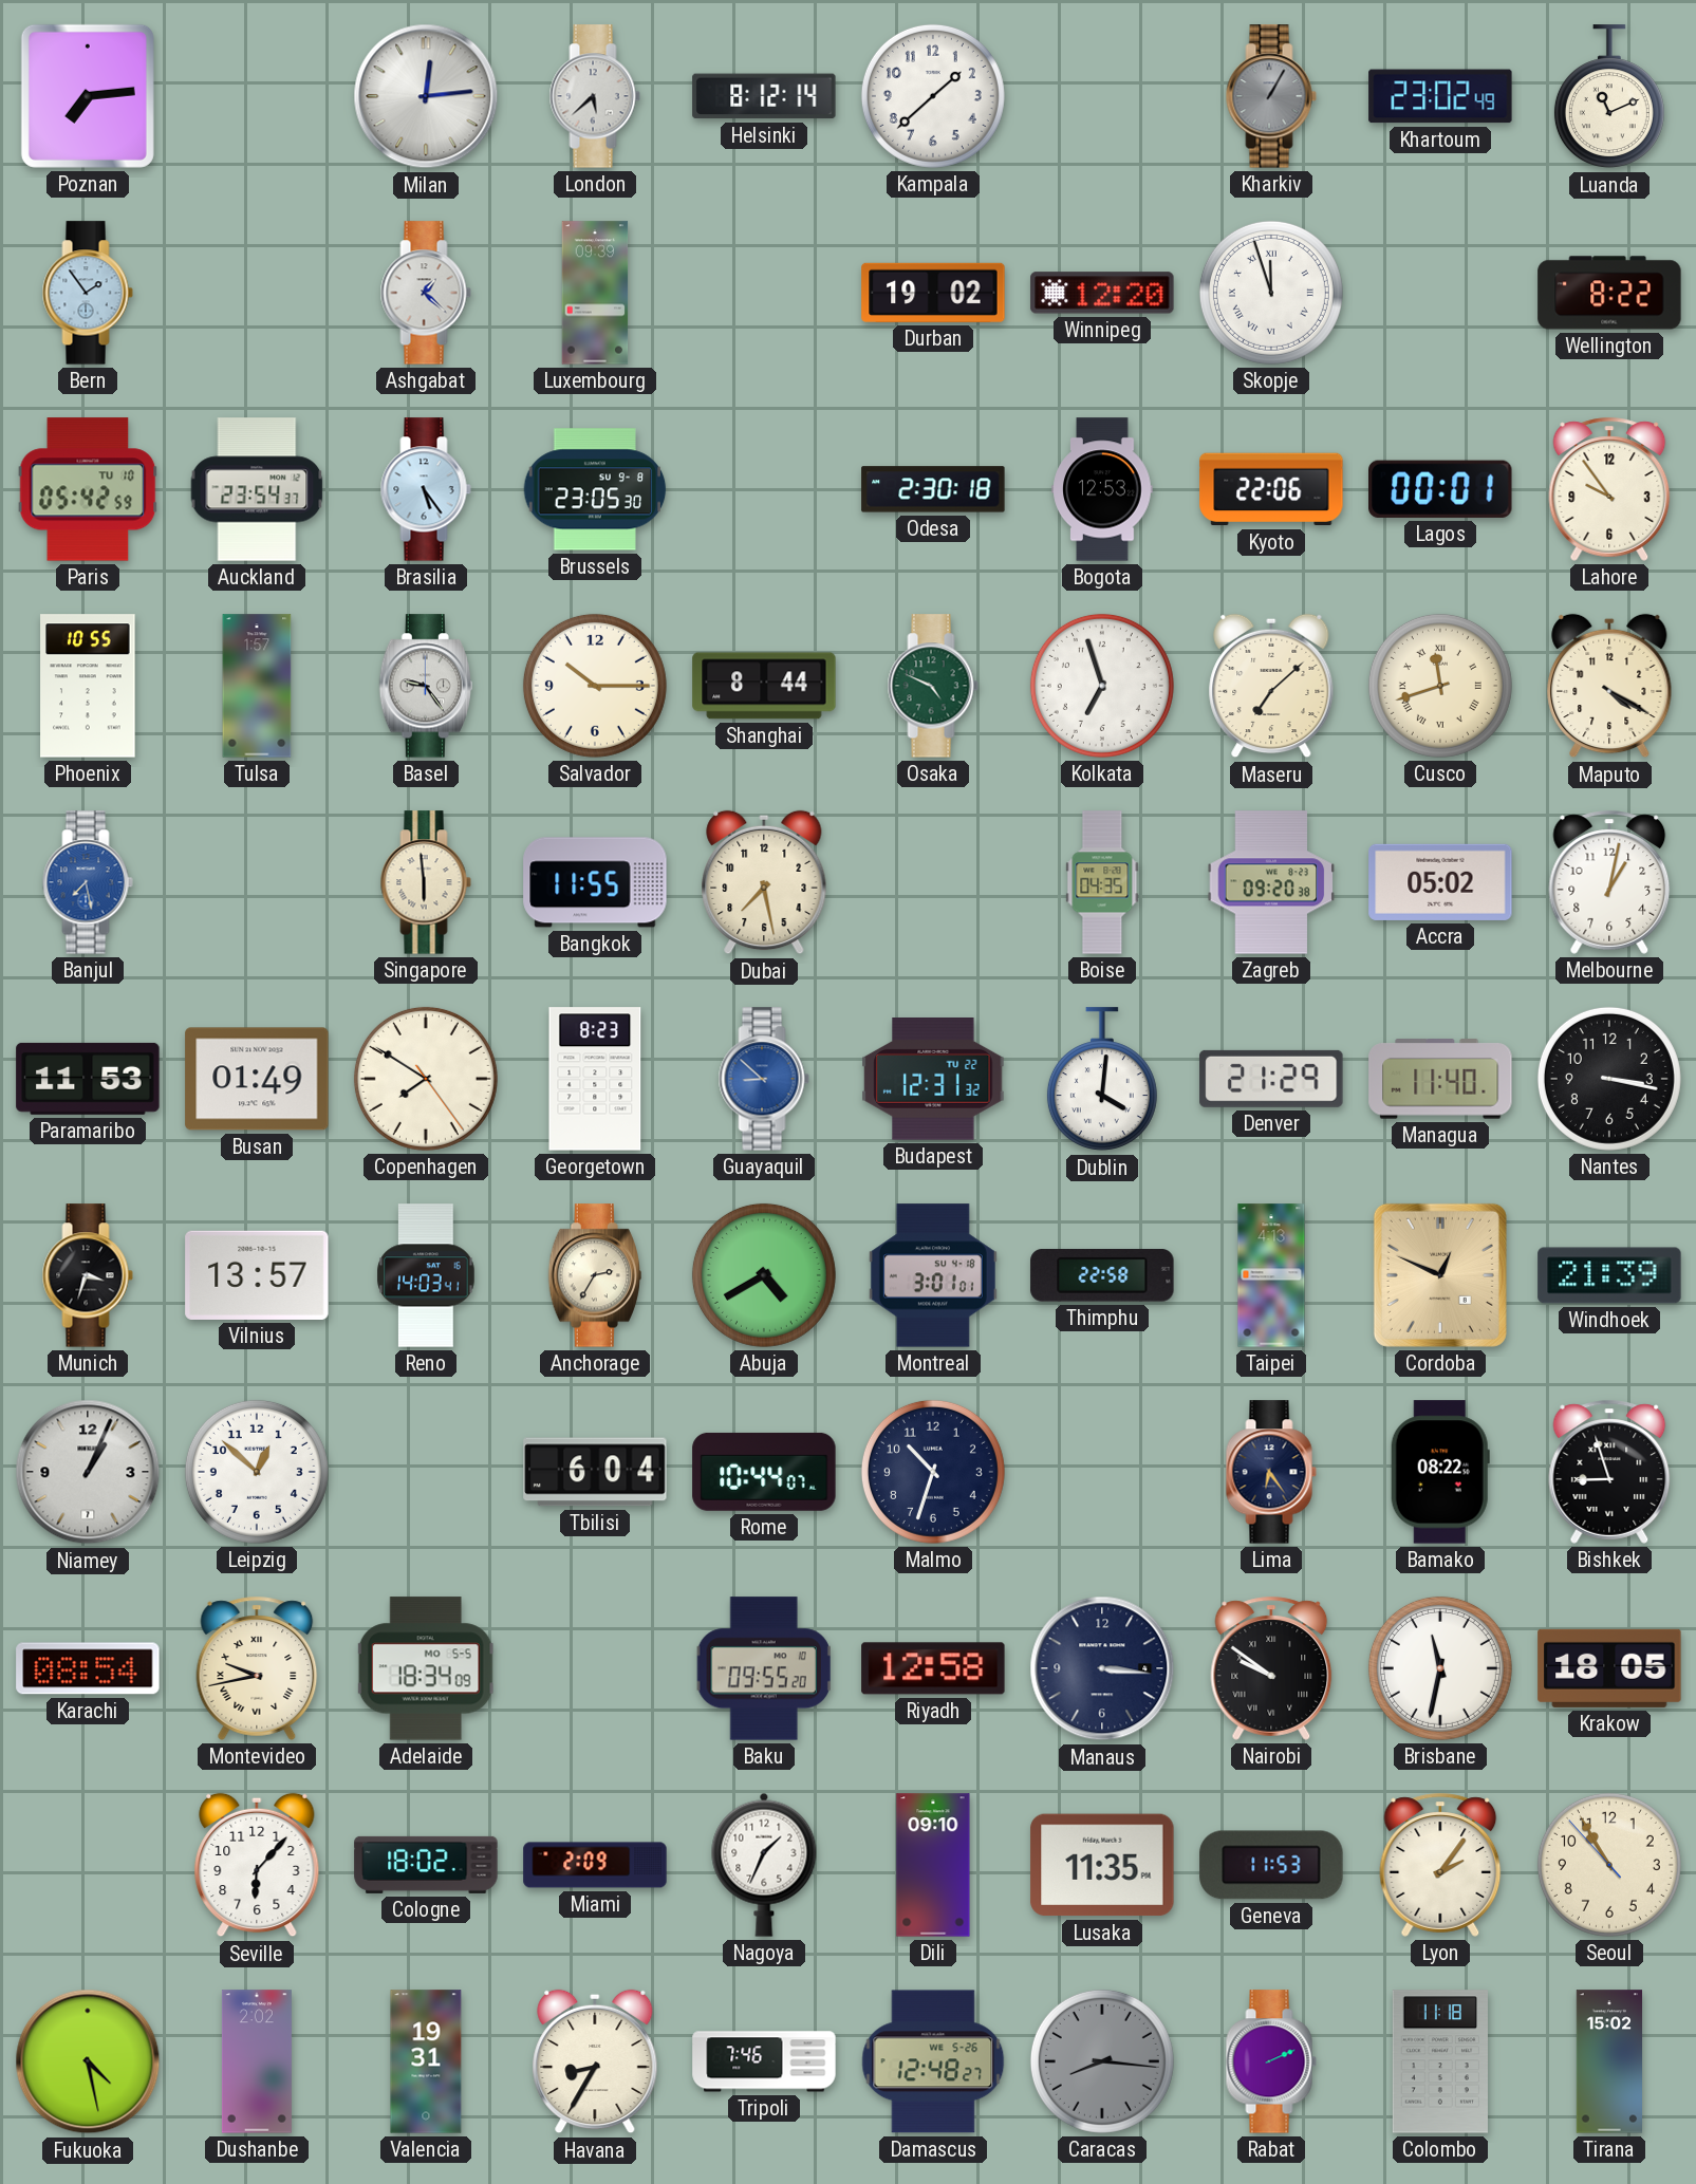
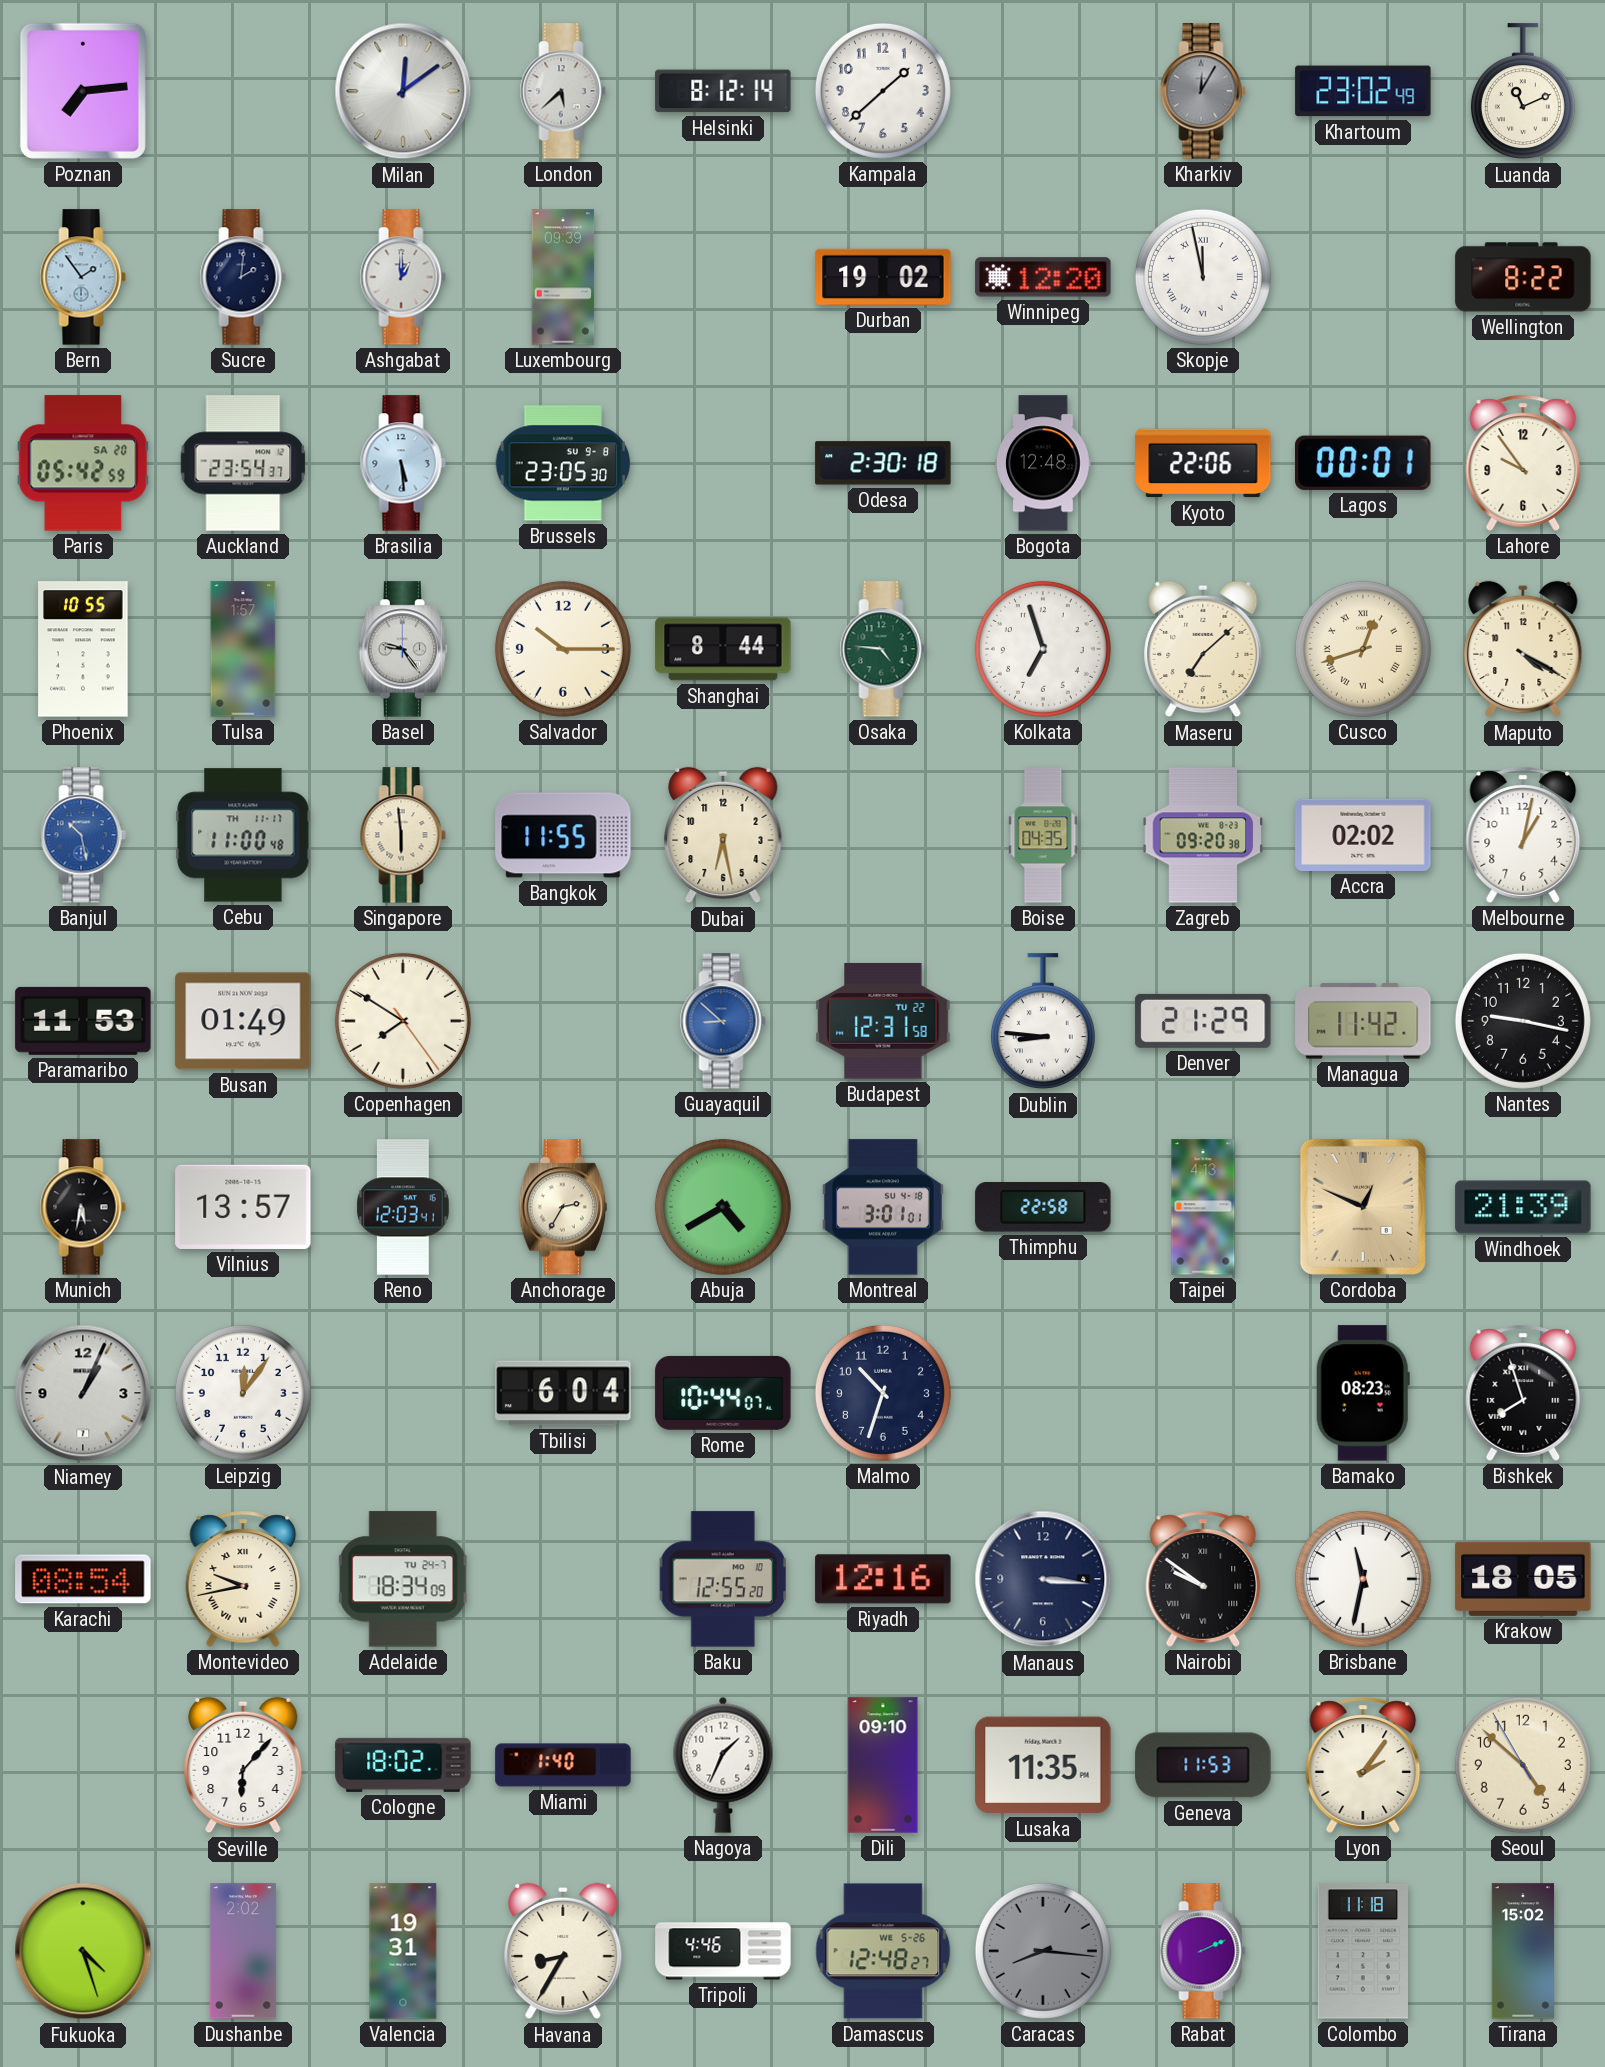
Milan: 12:14 -> 12:09
Kharkiv: 1:05 -> 12:05
Sucre: none -> 2:01
Ashgabat: 1:22 -> 1:00
Skopje: 11:57 -> 11:58
Paris date: TU 10 -> SA 20
Brasilia: 5:24 -> 5:29
Bogota: 12:53 -> 12:48
Osaka: 4:49 -> 4:46
Cusco: 11:42 -> 12:42
Banjul: 7:28 -> 10:28
Cebu: none -> 11:00
Dubai: 7:28 -> 6:28
Accra: 05:02 -> 02:02
Georgetown: 8:23 -> none
Budapest: 12:31:32 -> 12:31:58
Dublin: 4:01 -> 8:46
Managua: 11:40 -> 11:42
Nantes: 3:17 -> 9:17
Munich: 3:33 -> 5:32
Reno: 14:03 -> 12:03
Leipzig: 12:52 -> 12:06
Lima: 6:24 -> none
Bamako: 08:22 -> 08:23
Bishkek: 8:57 -> 7:57
Adelaide date: MO 5-5 -> TU 24-7
Baku: 09:55 -> 12:55
Riyadh: 12:58 -> 12:16
Miami: 2:09 -> 1:40
Seoul: 10:54 -> 4:51
Fukuoka: 4:28 -> 4:27
Tripoli: 7:46 -> 4:46
